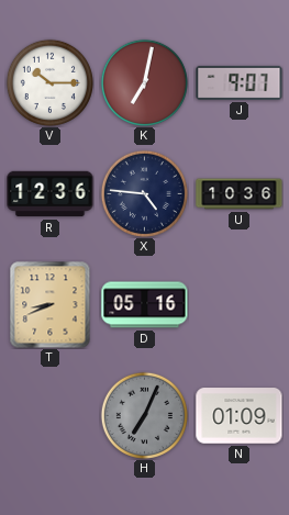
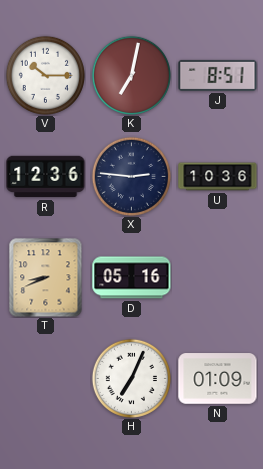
J: 9:07 -> 8:51
X: 4:46 -> 2:46
H dial: grey -> white
